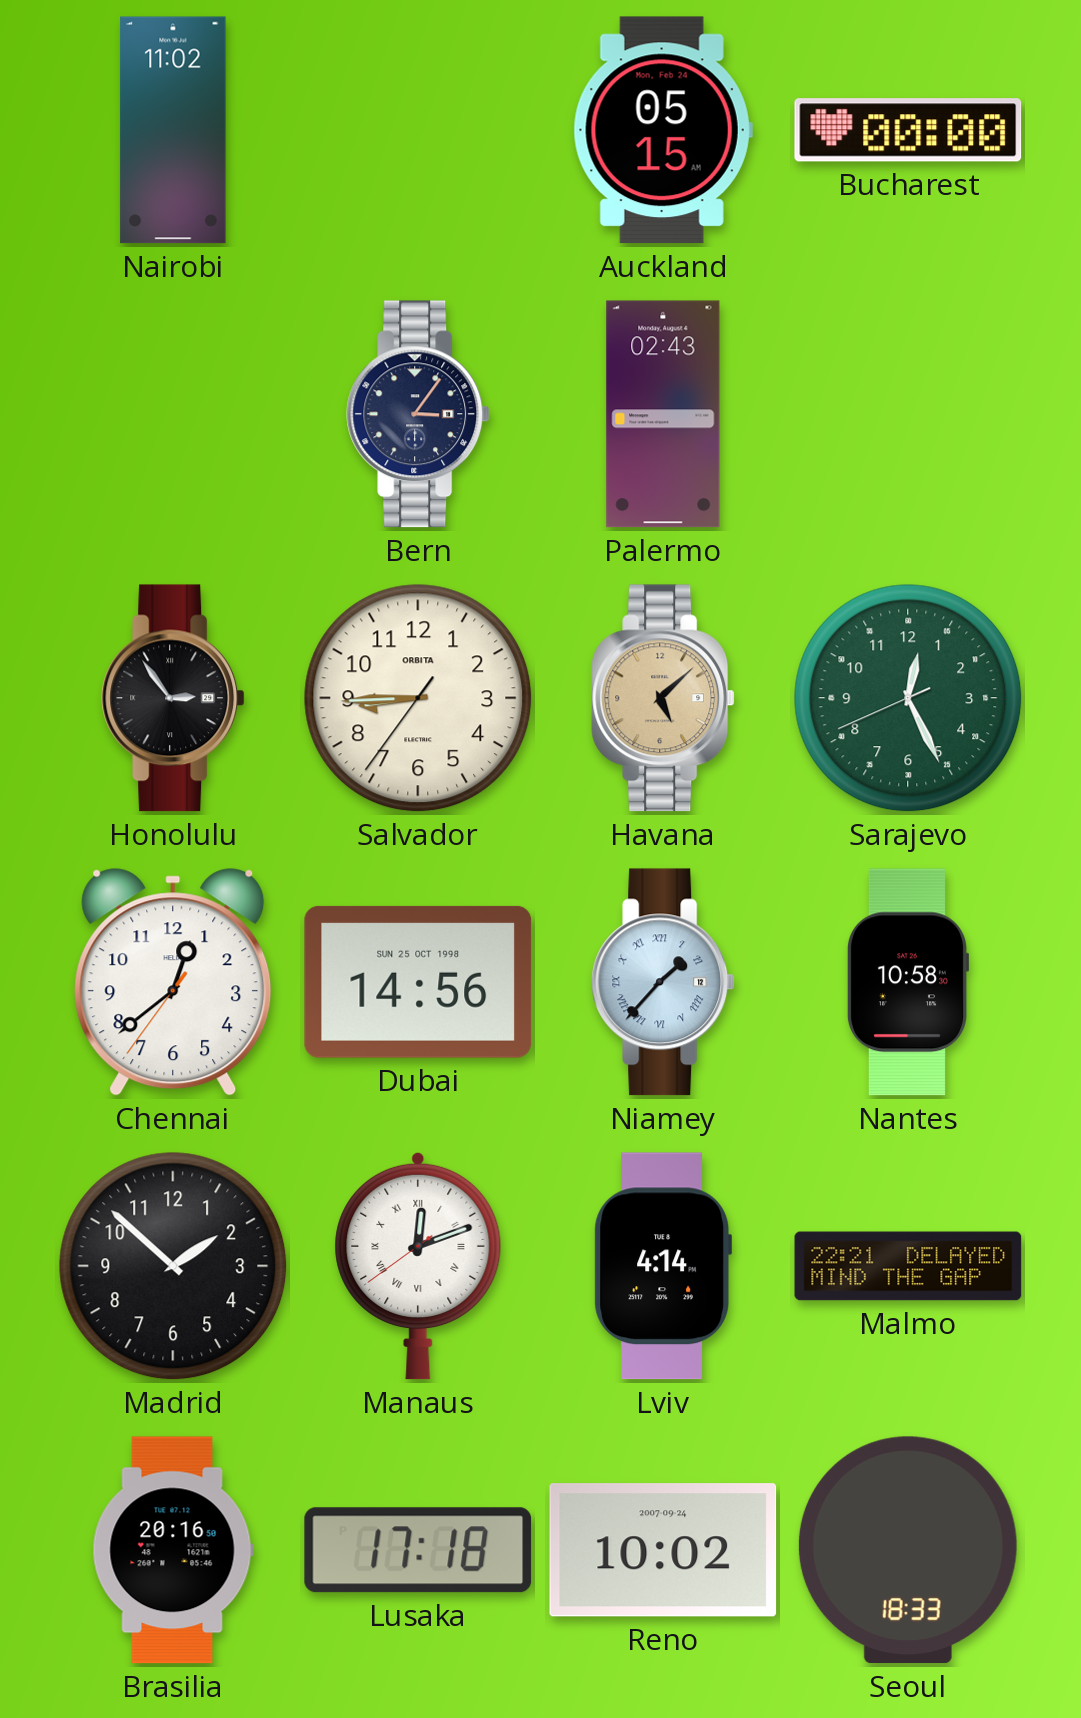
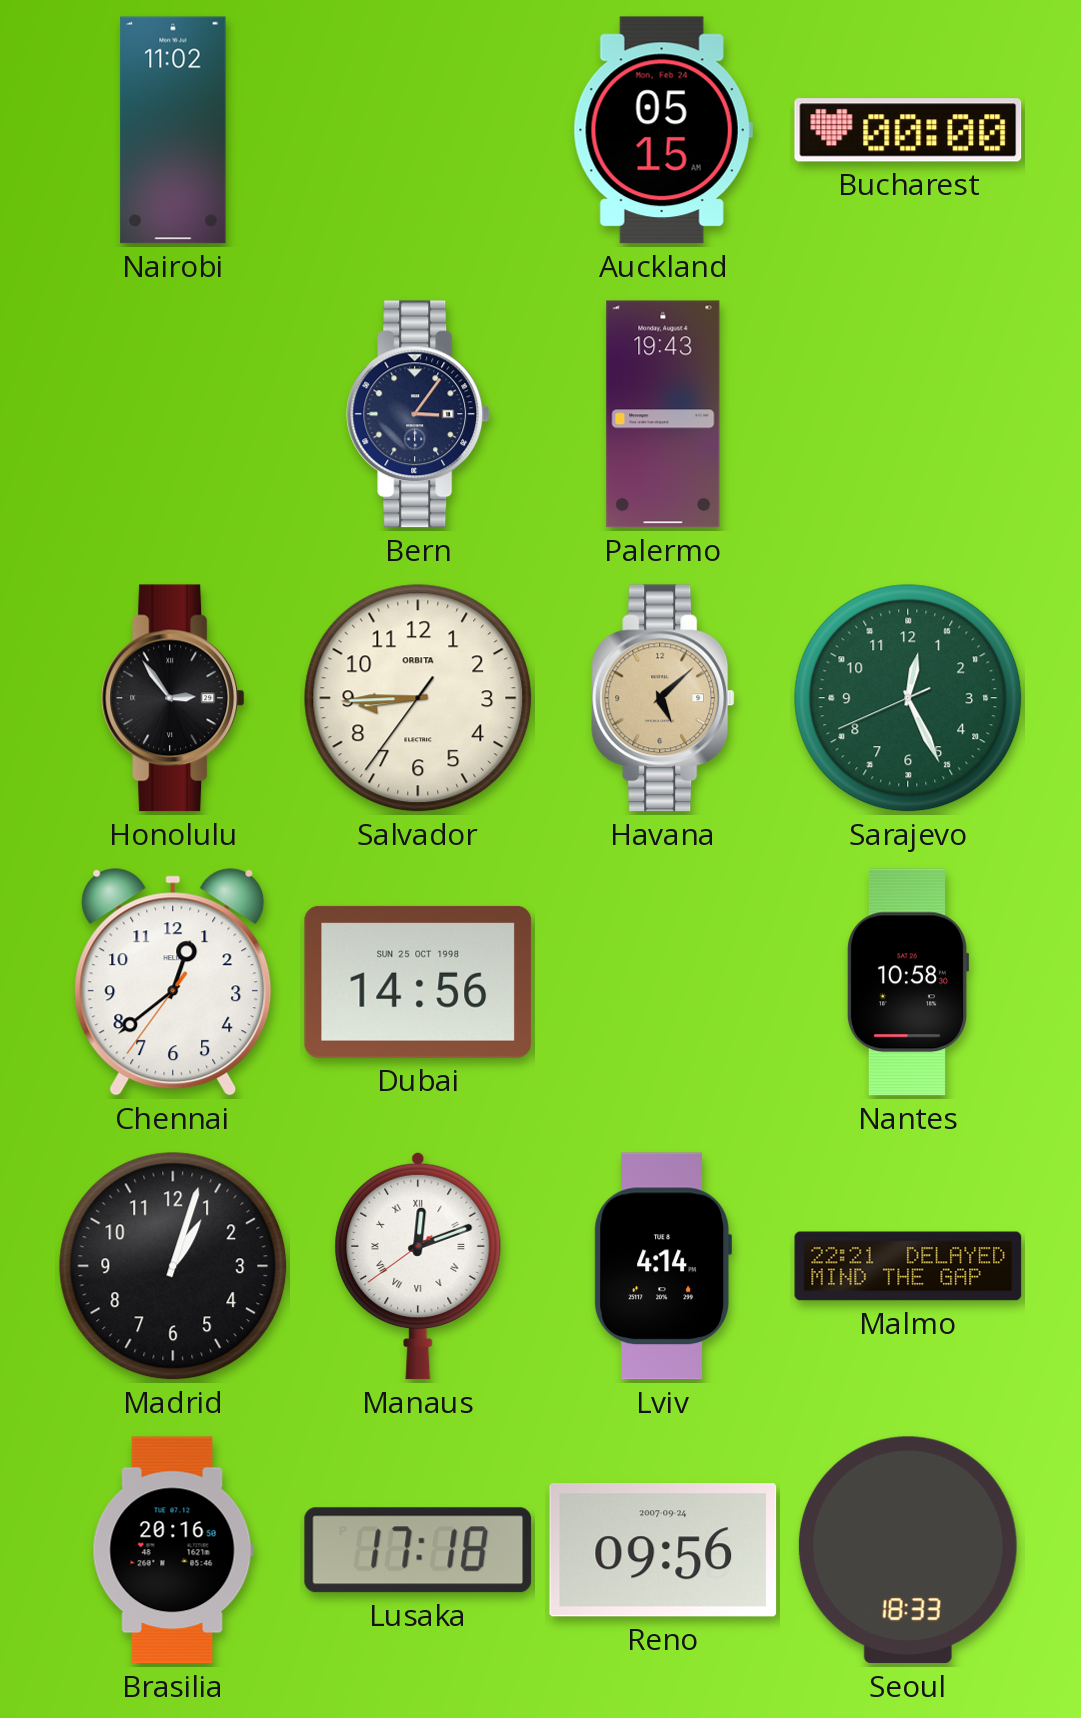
Palermo: 02:43 -> 19:43
Niamey: 1:37 -> none
Madrid: 1:52 -> 1:03
Reno: 10:02 -> 09:56
